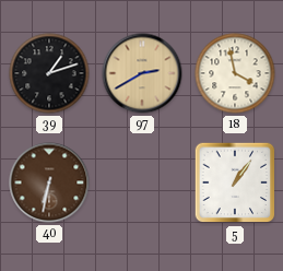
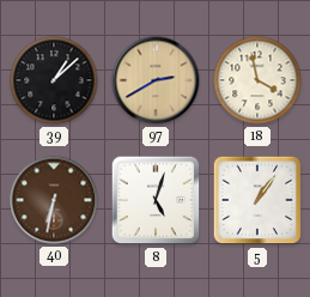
39: 1:12 -> 1:08
8: none -> 5:03
